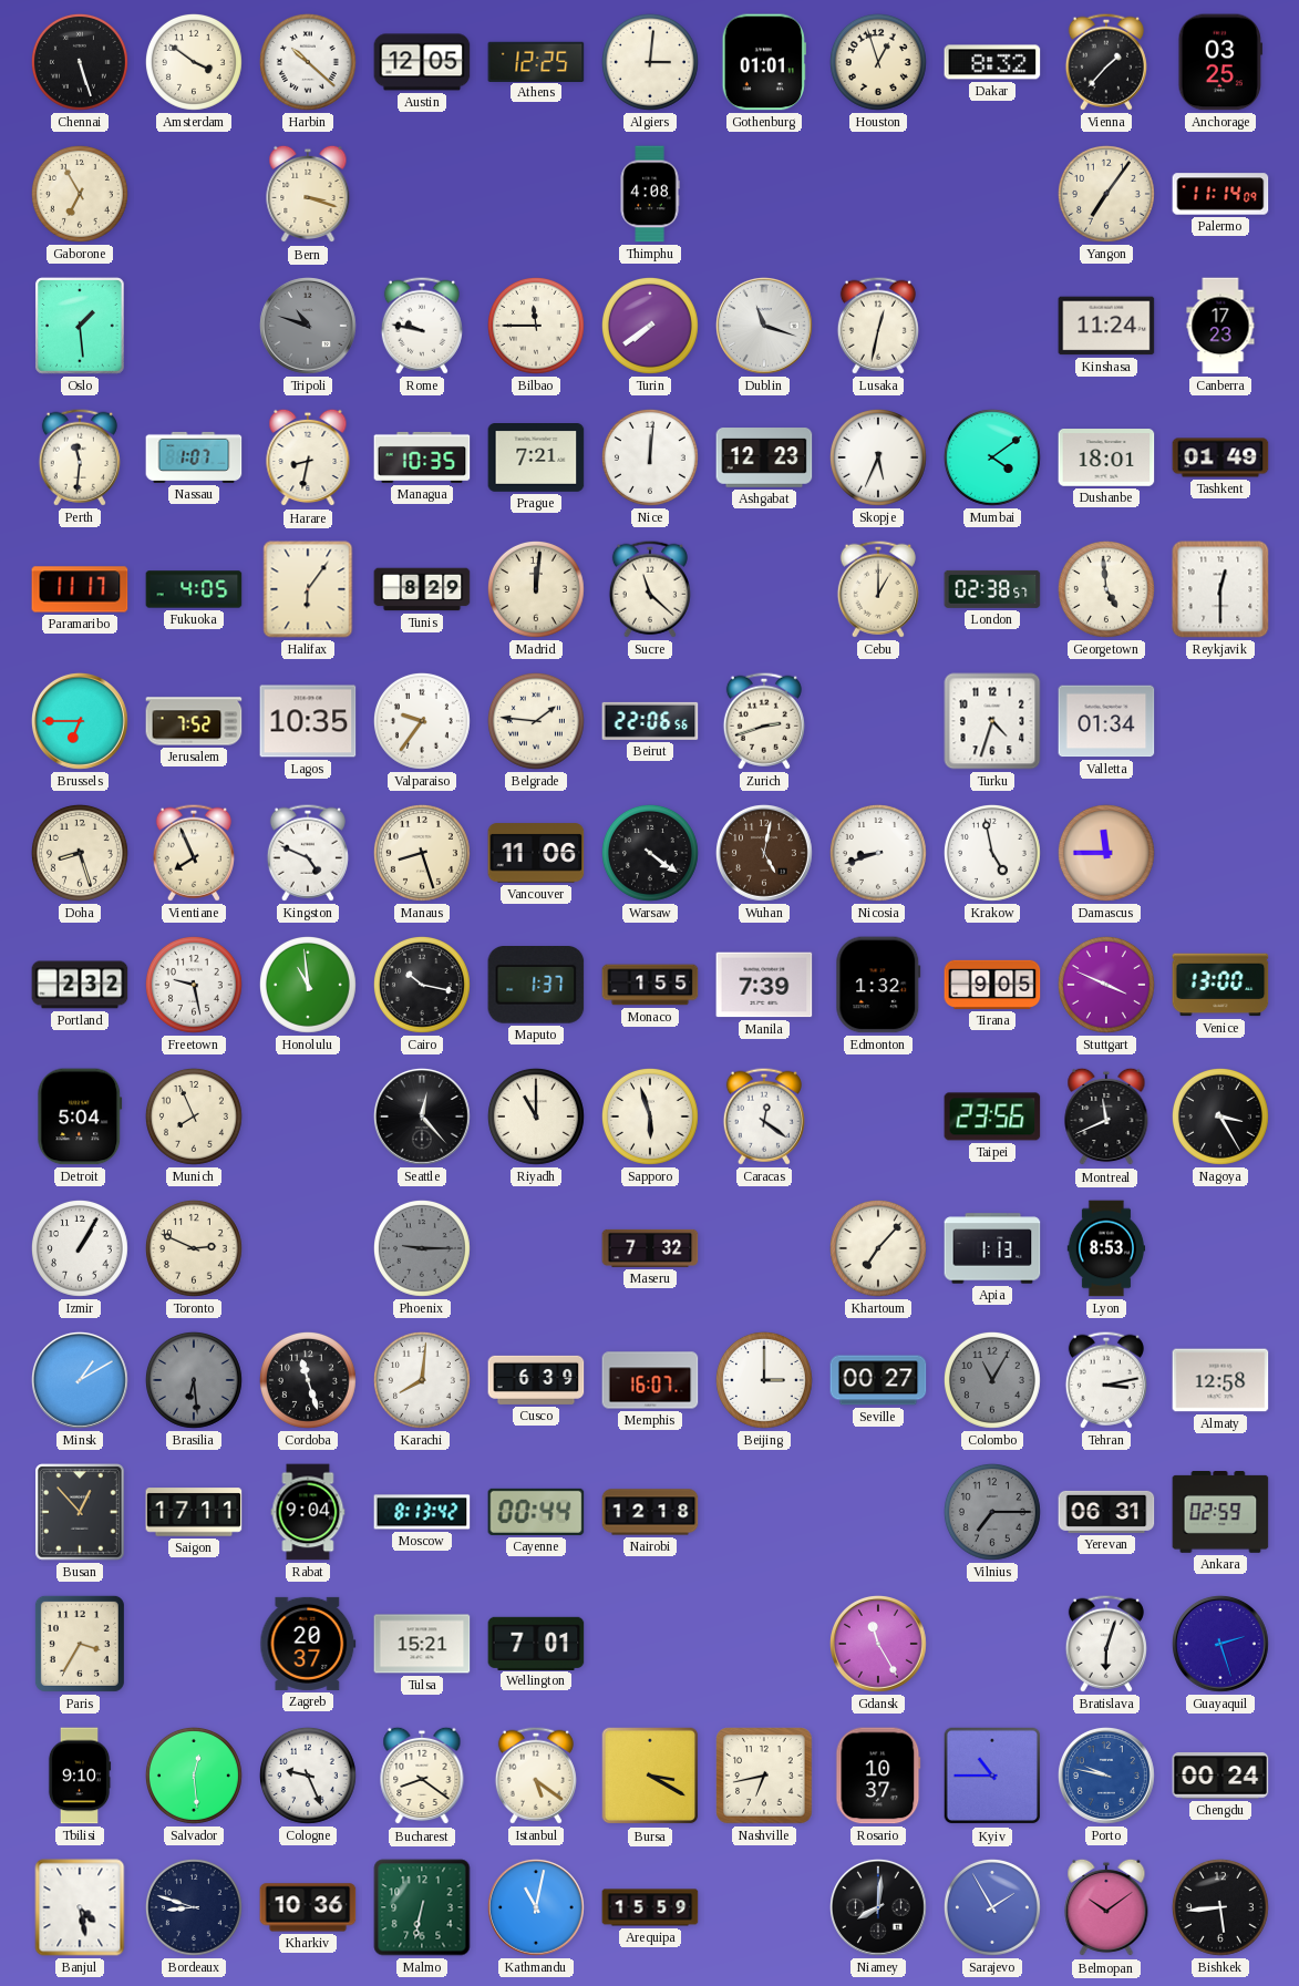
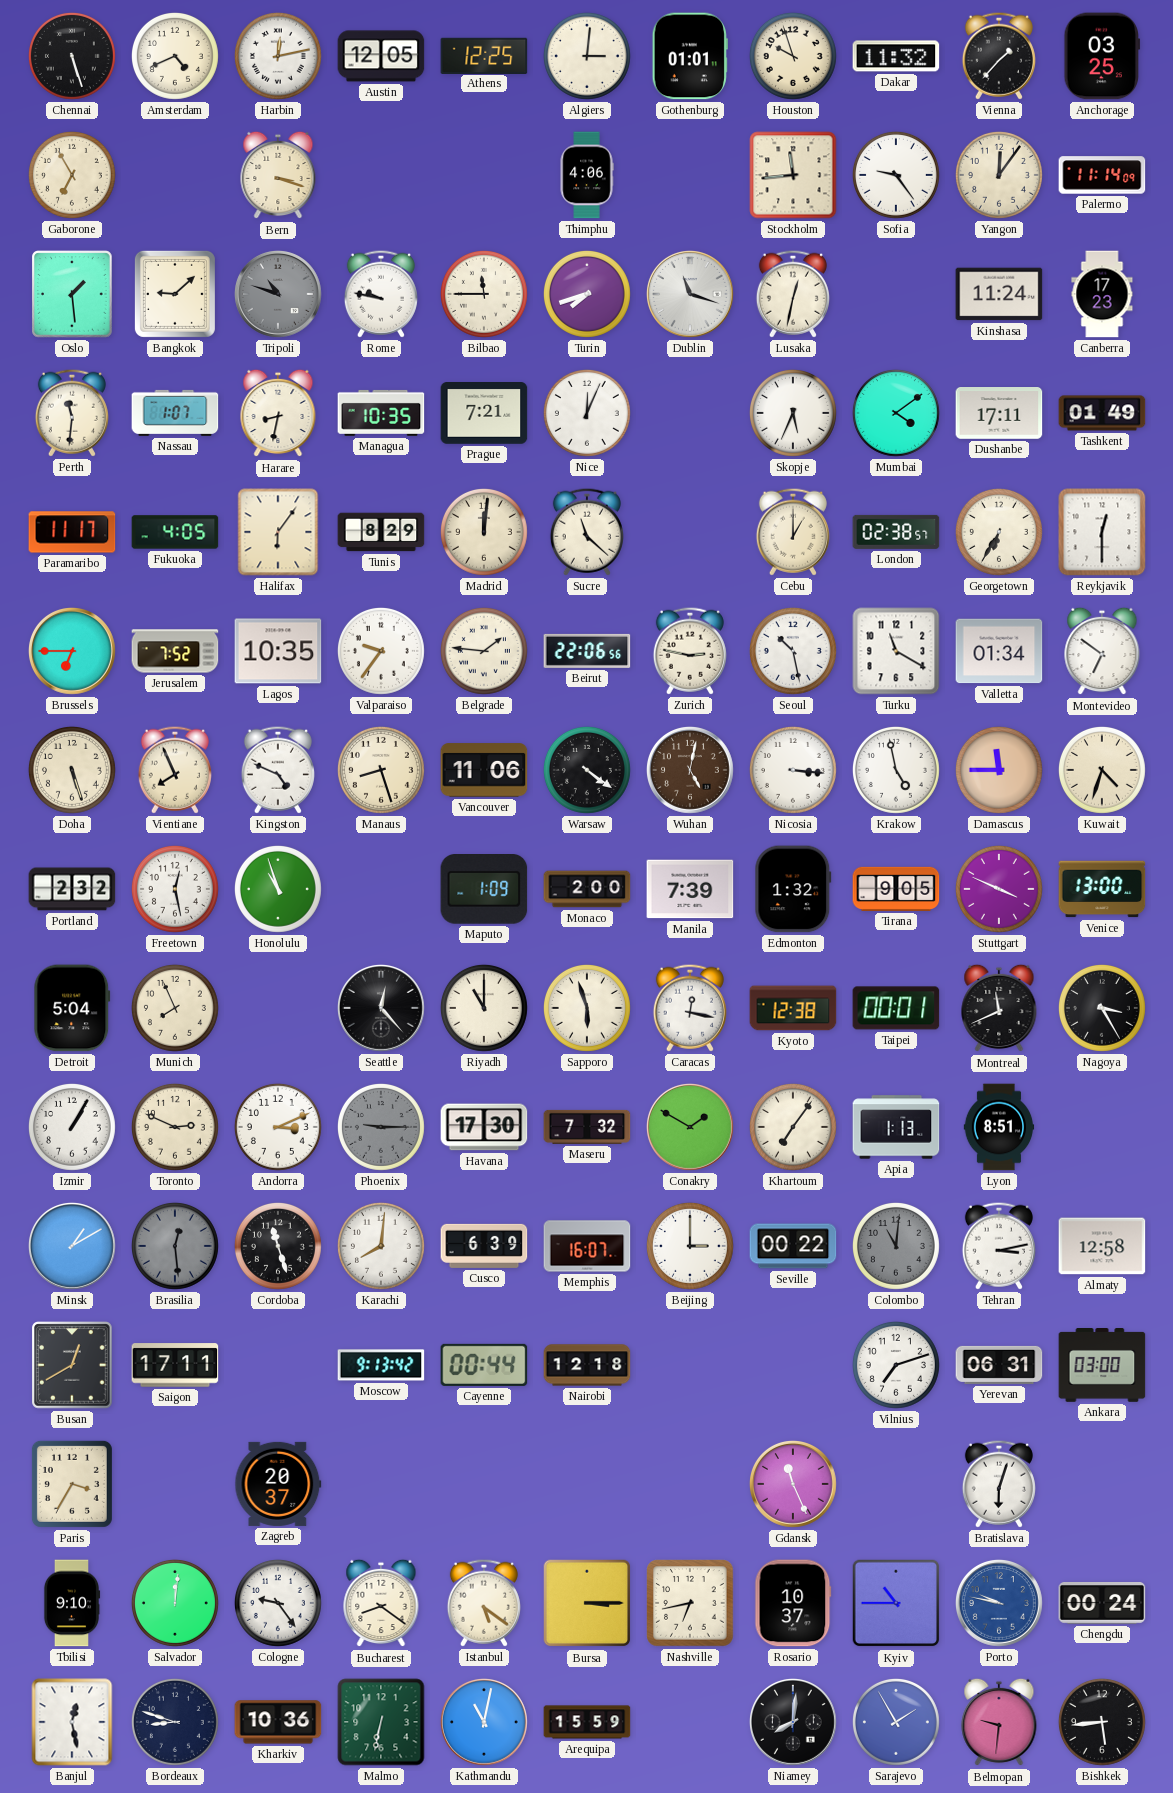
Amsterdam: 3:51 -> 4:41
Harbin: 10:22 -> 12:13
Houston: 12:57 -> 9:57
Dakar: 8:32 -> 11:32
Thimphu: 4:08 -> 4:06
Stockholm: none -> 11:44
Sofia: none -> 9:24
Yangon: 7:06 -> 12:06
Bangkok: none -> 9:08
Turin: 7:39 -> 7:42
Nice: 12:01 -> 12:04
Ashgabat: 12:23 -> none
Dushanbe: 18:01 -> 17:11
Georgetown: 4:59 -> 6:35
Zurich: 2:42 -> 2:47
Seoul: none -> 10:28
Turku: 4:33 -> 11:20
Montevideo: none -> 6:51
Doha: 8:27 -> 5:27
Nicosia: 8:42 -> 3:16
Kuwait: none -> 4:33
Freetown: 9:28 -> 12:28
Honolulu: 10:59 -> 10:57
Cairo: 10:17 -> none
Maputo: 1:37 -> 1:09
Monaco: 1:55 -> 2:00
Caracas: 12:21 -> 12:17
Kyoto: none -> 12:38
Taipei: 23:56 -> 00:01
Andorra: none -> 3:11
Havana: none -> 17:30
Conakry: none -> 1:50
Khartoum: 7:07 -> 7:06
Lyon: 8:53 -> 8:51
Brasilia: 6:29 -> 12:29
Seville: 00:27 -> 00:22
Colombo: 11:05 -> 11:01
Busan: 12:53 -> 12:40
Rabat: 9:04 -> none
Moscow: 8:13 -> 9:13
Vilnius: 7:15 -> 7:12
Vilnius dial: grey -> white
Ankara: 02:59 -> 03:00
Tulsa: 15:21 -> none
Wellington: 7:01 -> none
Gdansk: 11:25 -> 11:26
Guayaquil: 2:27 -> none
Salvador: 12:29 -> 12:01
Cologne: 9:26 -> 9:24
Bursa: 3:20 -> 3:15
Banjul: 4:28 -> 12:28
Belmopan: 10:09 -> 9:31
